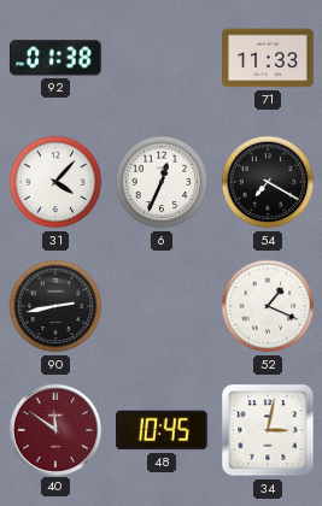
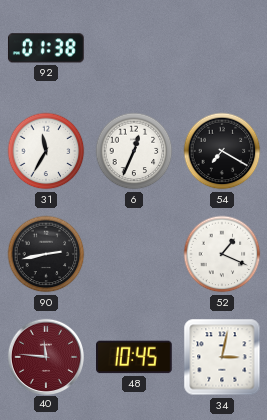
71: 11:33 -> none
31: 4:07 -> 11:35
40: 11:51 -> 11:46
